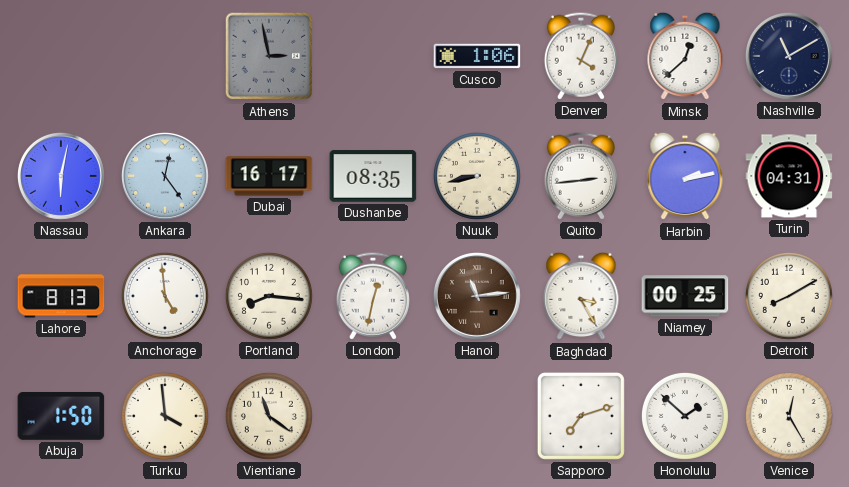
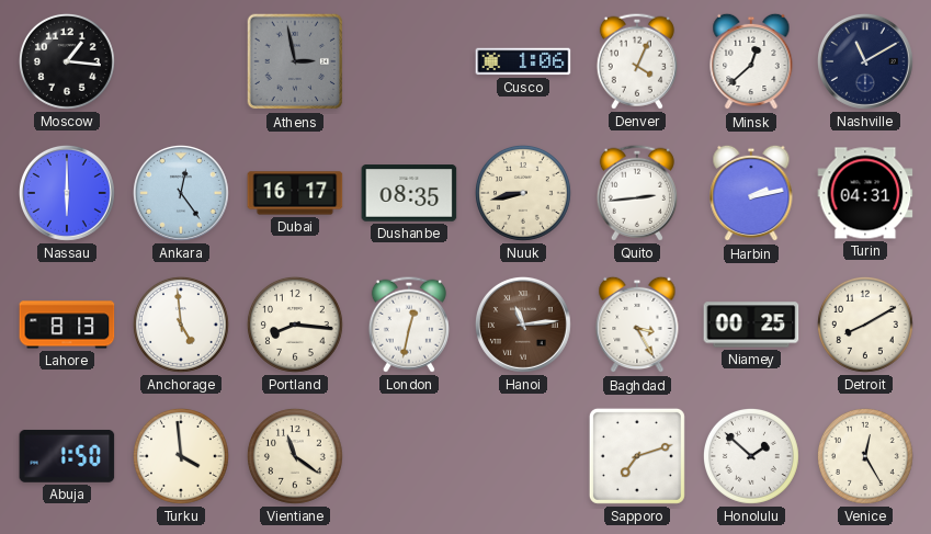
Moscow: none -> 1:16
Nassau: 6:02 -> 6:00
